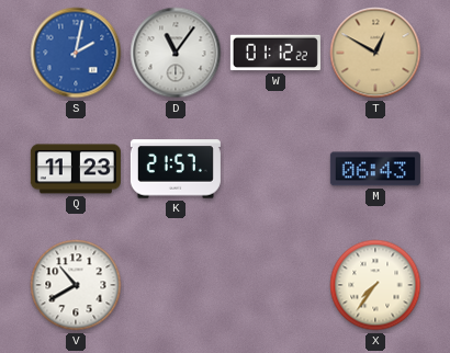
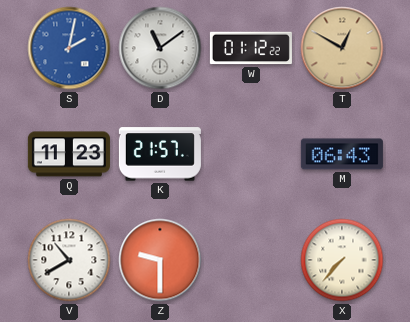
D: 11:06 -> 11:09
Z: none -> 9:30
X: 7:36 -> 7:37
